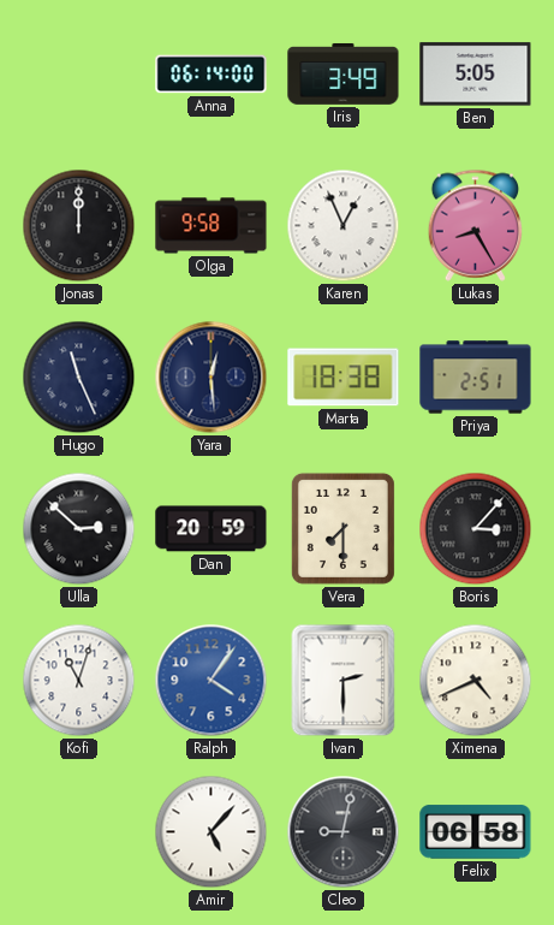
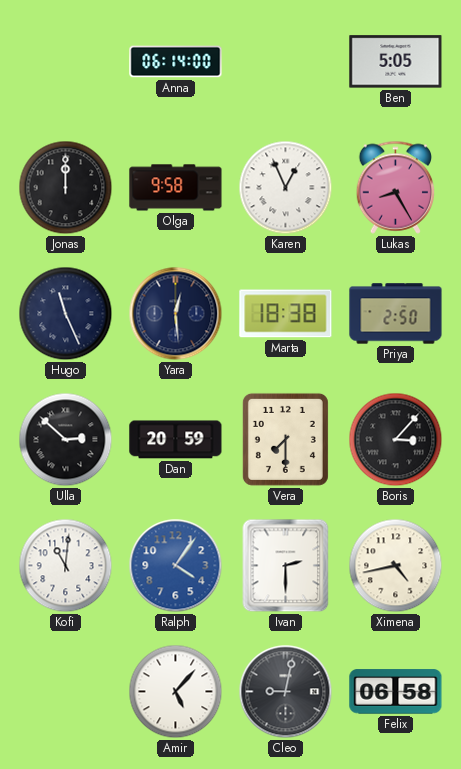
Iris: 3:49 -> none
Priya: 2:51 -> 2:50
Kofi: 11:03 -> 11:01
Ximena: 4:41 -> 4:43
